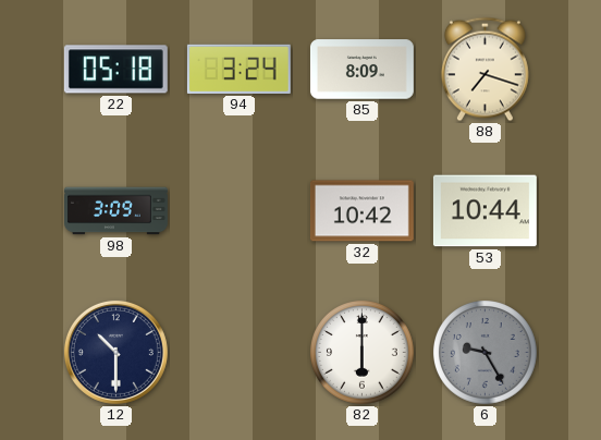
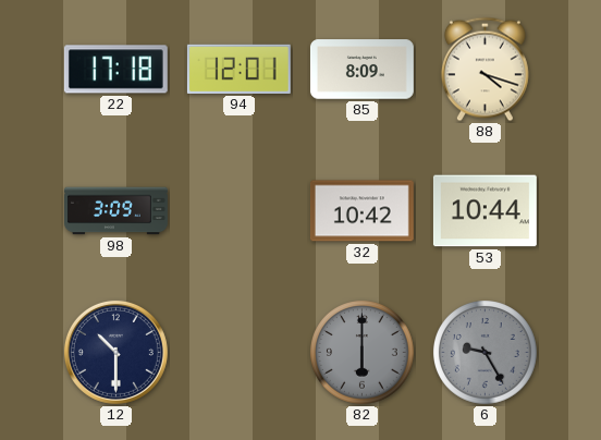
22: 05:18 -> 17:18
94: 3:24 -> 12:01
88: 7:18 -> 4:18
82 dial: white -> grey
